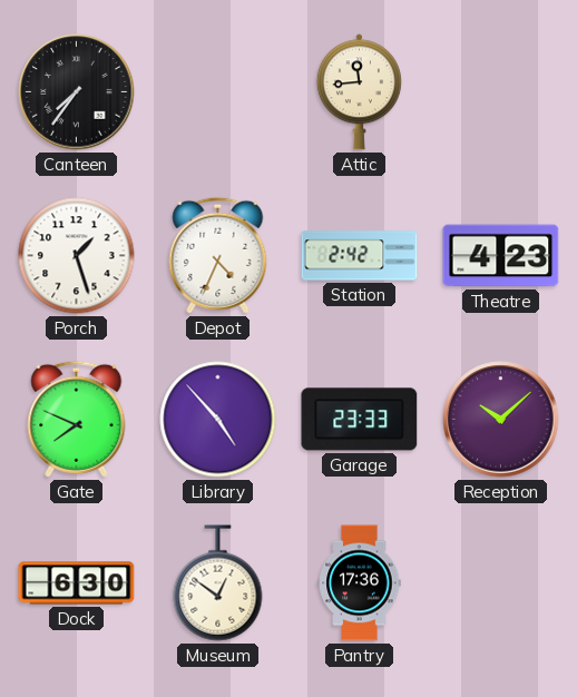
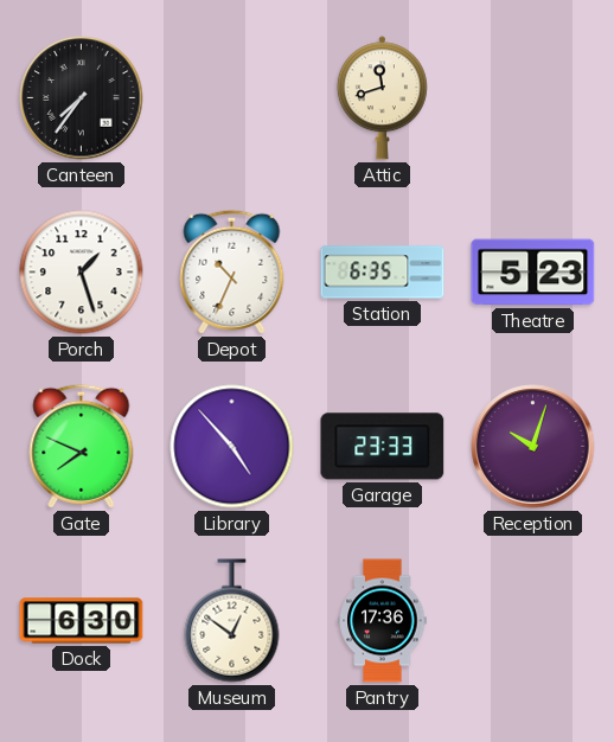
Attic: 11:44 -> 11:42
Depot: 4:34 -> 10:34
Station: 2:42 -> 6:35
Theatre: 4:23 -> 5:23
Reception: 10:08 -> 10:03
